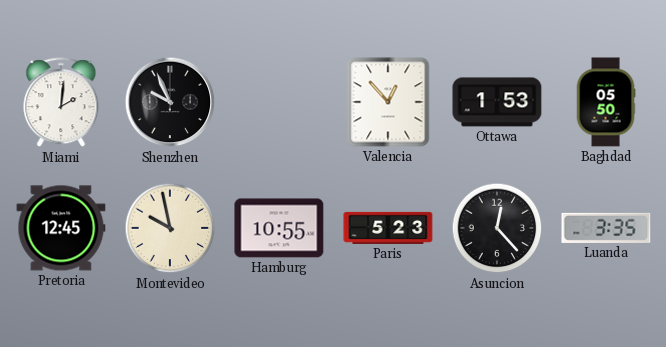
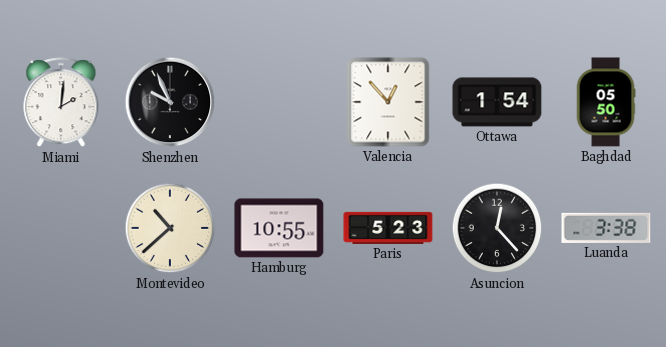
Ottawa: 1:53 -> 1:54
Pretoria: 12:45 -> none
Montevideo: 9:58 -> 10:38
Luanda: 3:35 -> 3:38
